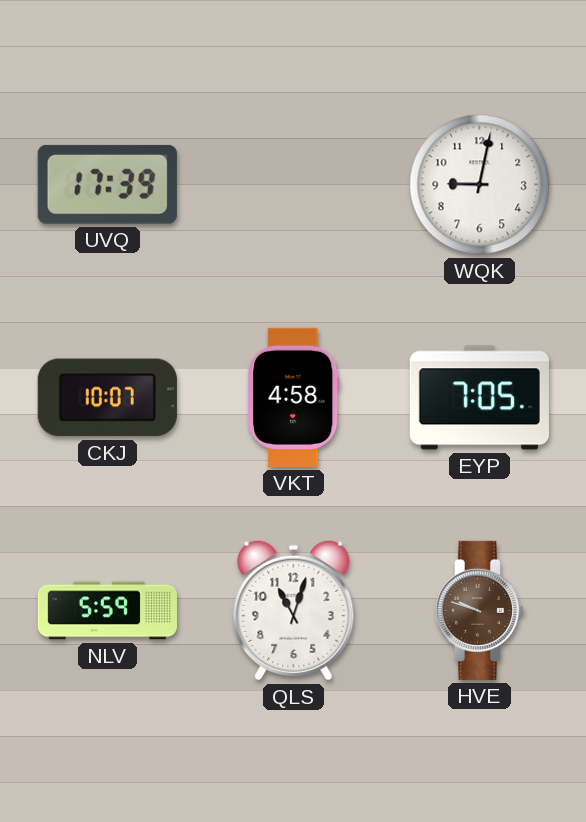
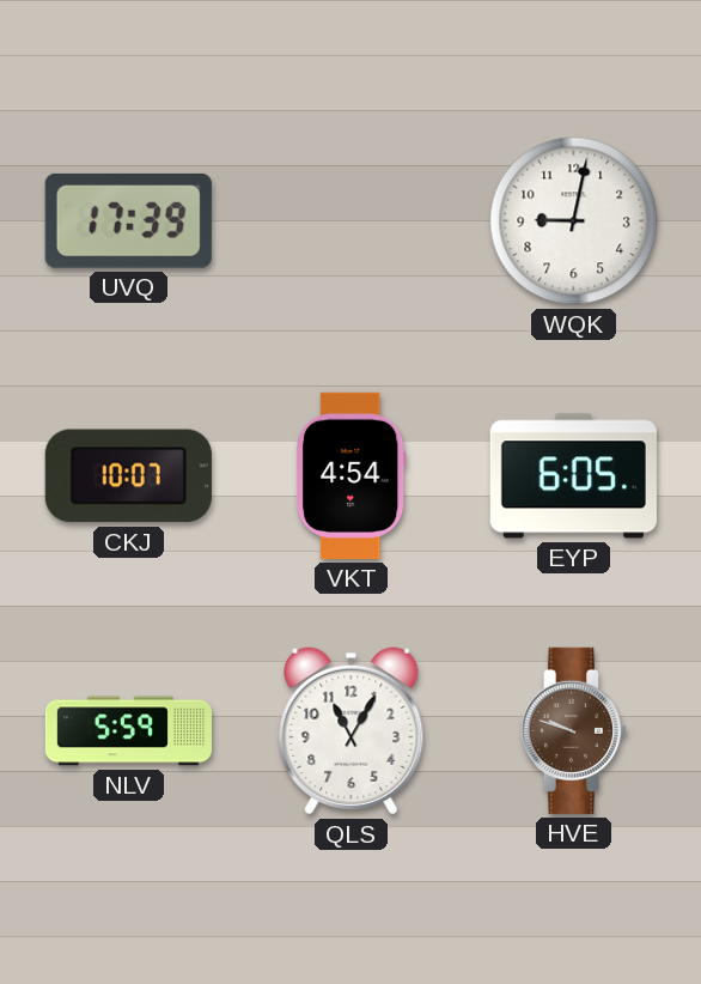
VKT: 4:58 -> 4:54
EYP: 7:05 -> 6:05
QLS: 11:03 -> 11:05
